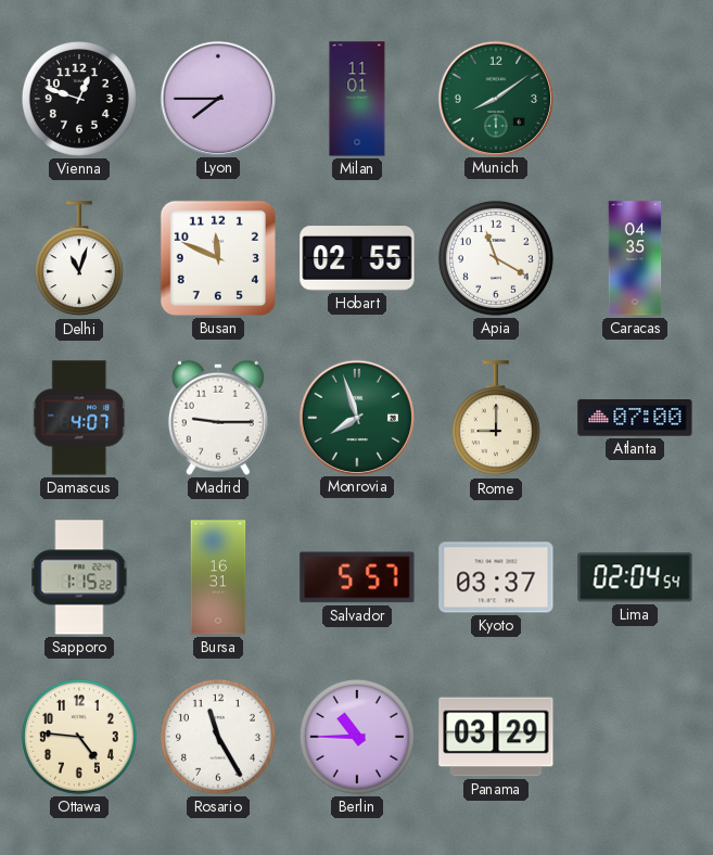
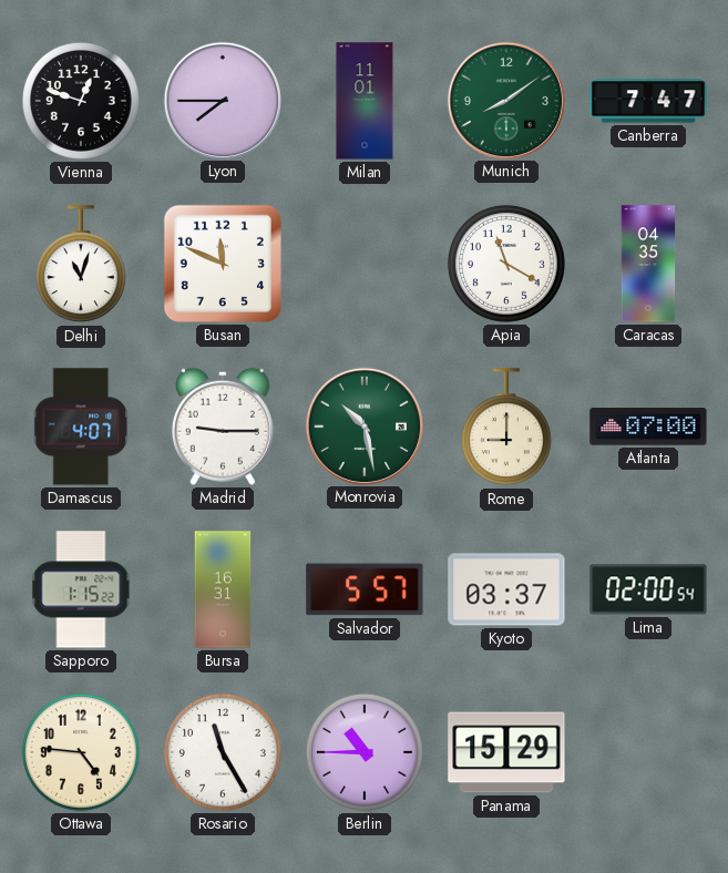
Canberra: none -> 7:47
Hobart: 02:55 -> none
Monrovia: 7:57 -> 10:28
Lima: 02:04 -> 02:00
Panama: 03:29 -> 15:29
